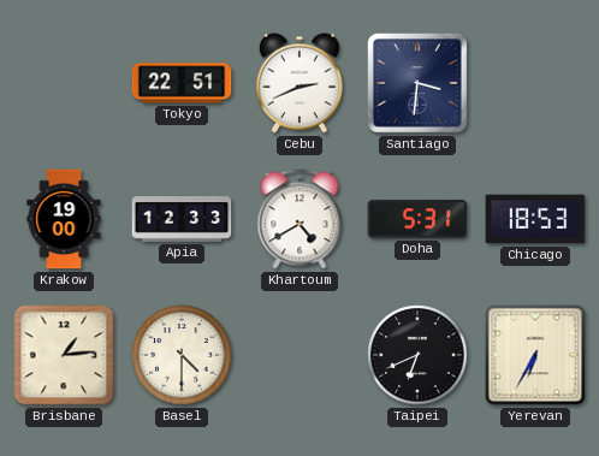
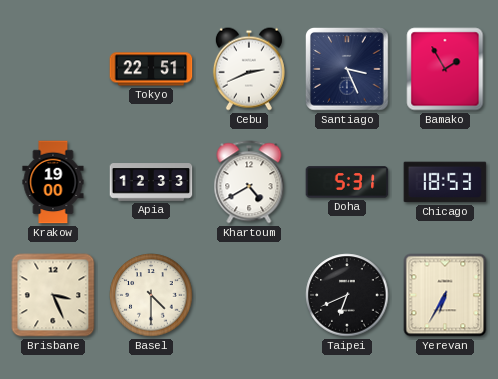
Santiago: 3:31 -> 3:26
Bamako: none -> 1:55
Brisbane: 1:14 -> 3:26
